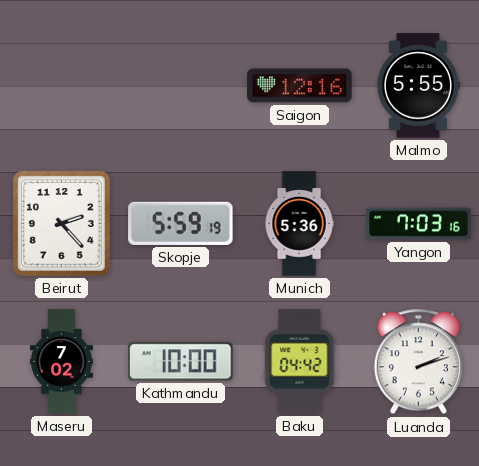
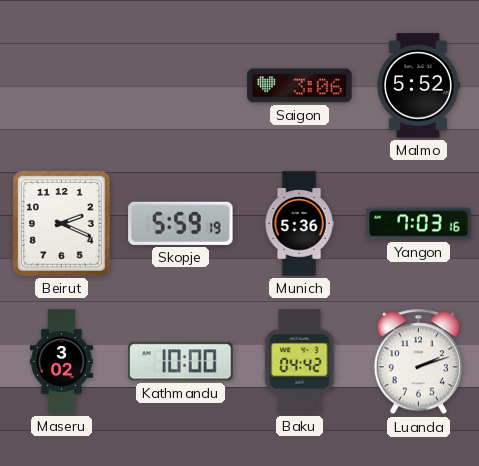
Saigon: 12:16 -> 3:06
Malmo: 5:55 -> 5:52
Beirut: 2:23 -> 2:19
Maseru: 7:02 -> 3:02
